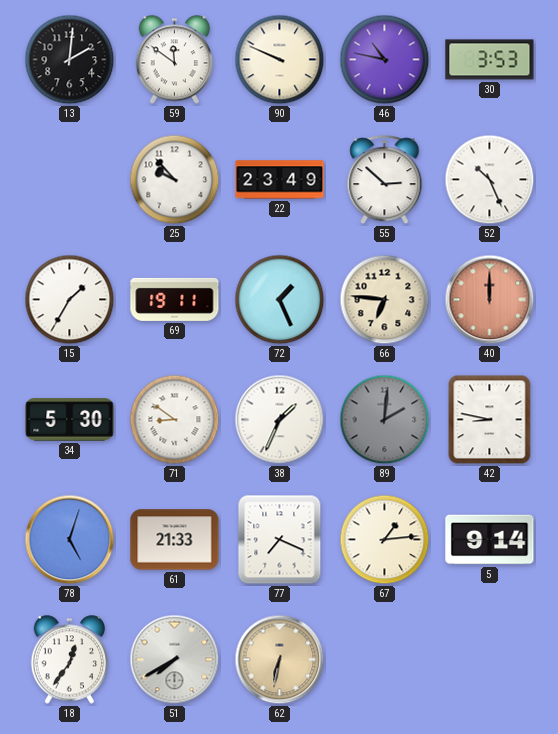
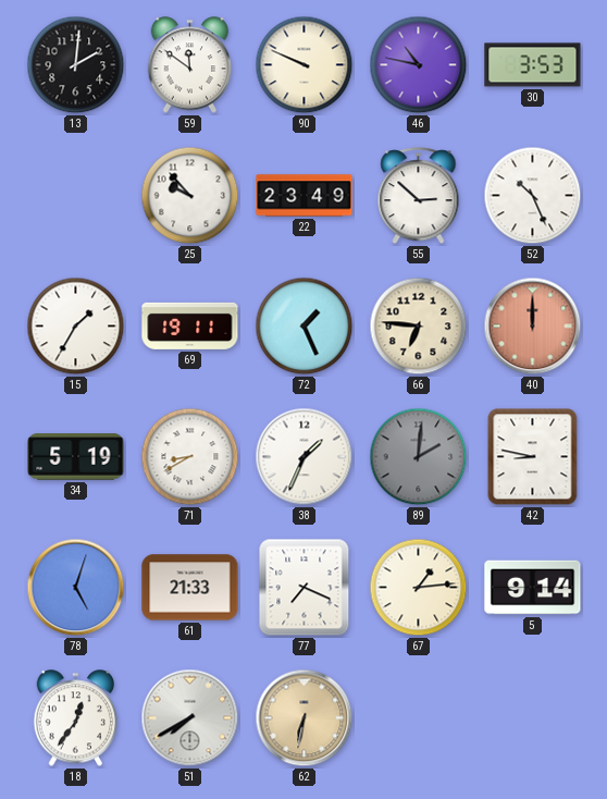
34: 5:30 -> 5:19
71: 8:51 -> 8:40
